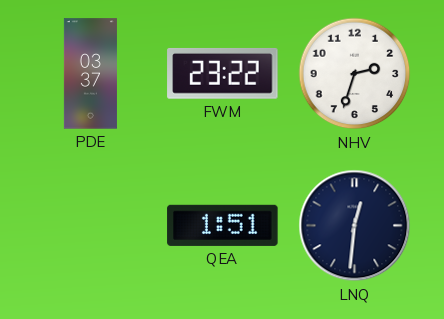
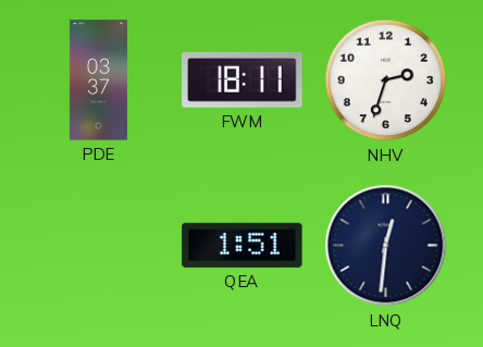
FWM: 23:22 -> 18:11
